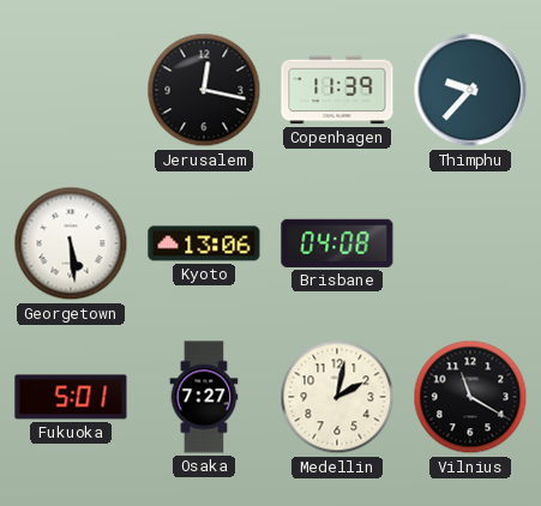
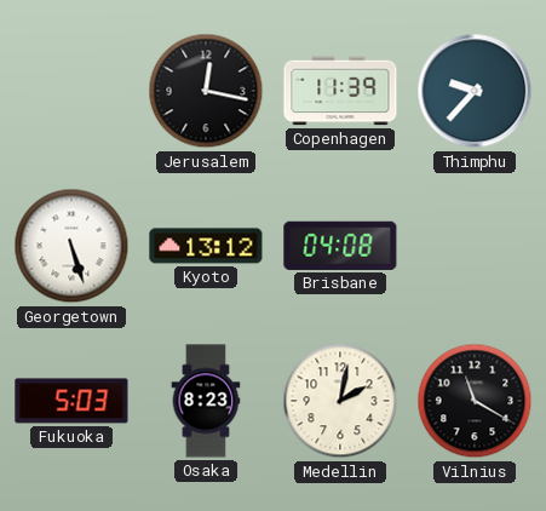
Georgetown: 5:29 -> 5:27
Kyoto: 13:06 -> 13:12
Fukuoka: 5:01 -> 5:03
Osaka: 7:27 -> 8:23
